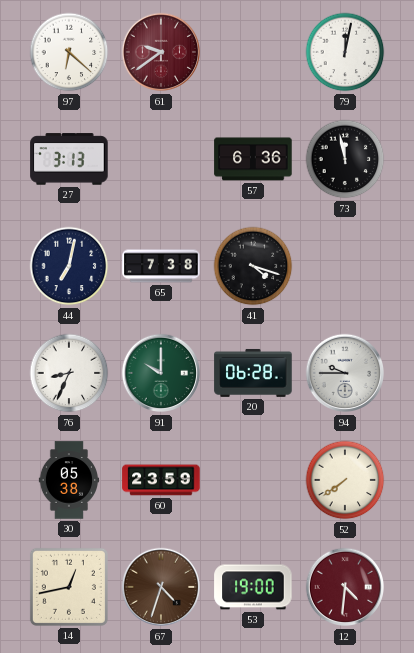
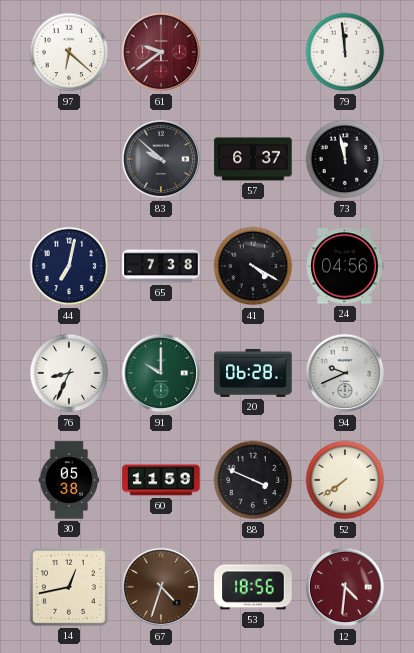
79: 12:02 -> 11:59
27: 3:13 -> none
83: none -> 9:52
57: 6:36 -> 6:37
41: 4:18 -> 4:20
24: none -> 04:56
94: 9:45 -> 9:41
60: 23:59 -> 11:59
88: none -> 3:49
53: 19:00 -> 18:56
